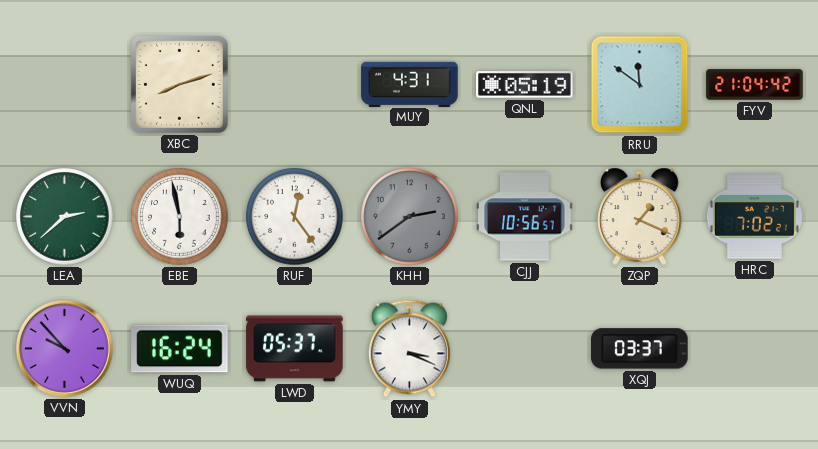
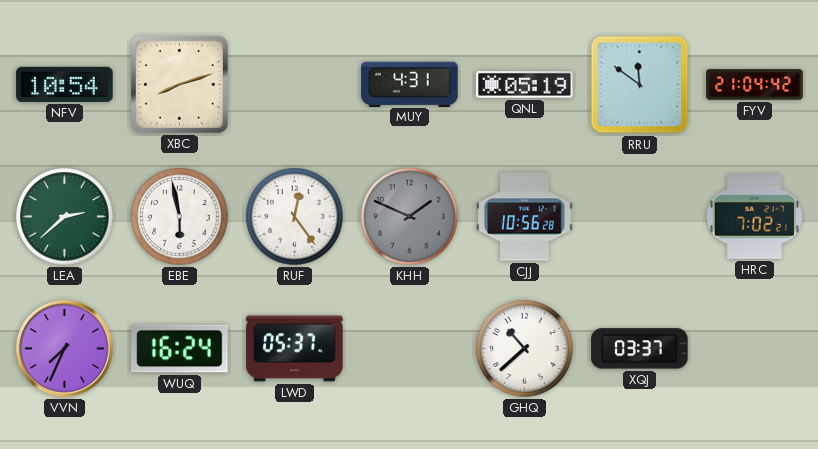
NFV: none -> 10:54
KHH: 2:39 -> 1:49
CJJ: 10:56:57 -> 10:56:28
ZQP: 1:19 -> none
VVN: 9:53 -> 7:34
YMY: 3:19 -> none
GHQ: none -> 10:38
